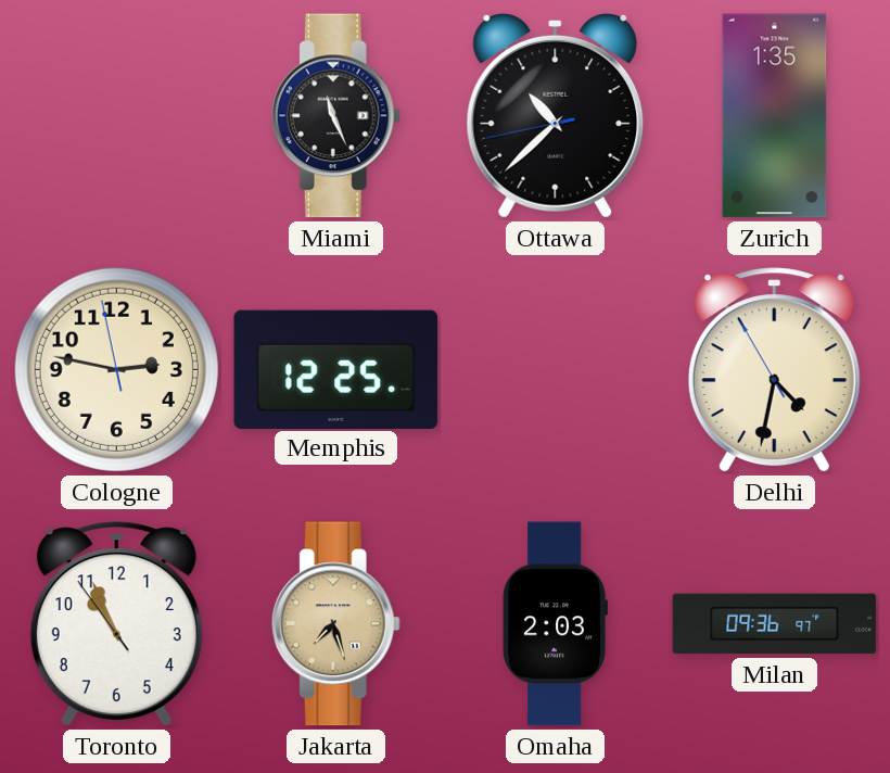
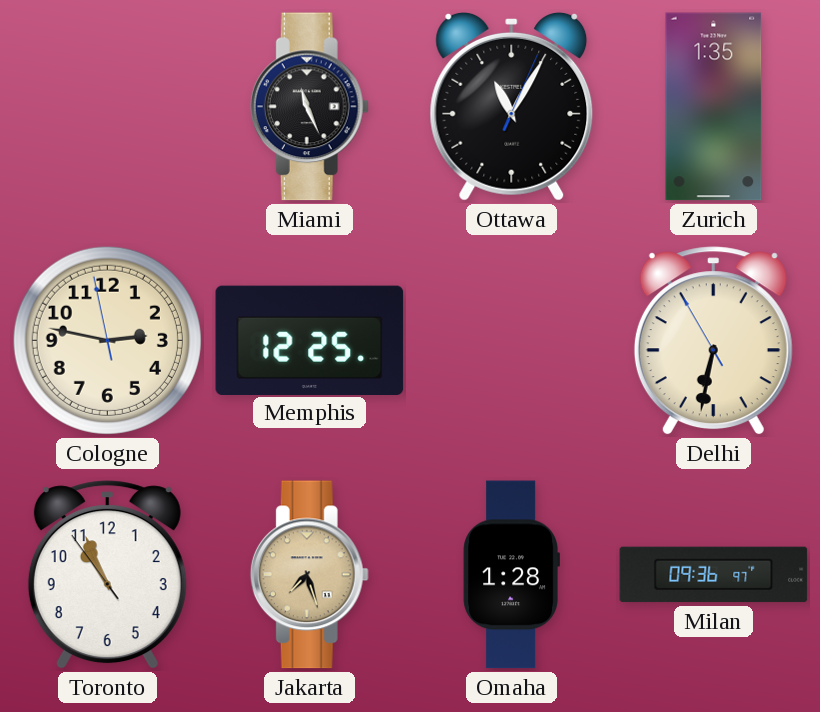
Ottawa: 10:37 -> 11:05
Delhi: 4:31 -> 6:31
Omaha: 2:03 -> 1:28
